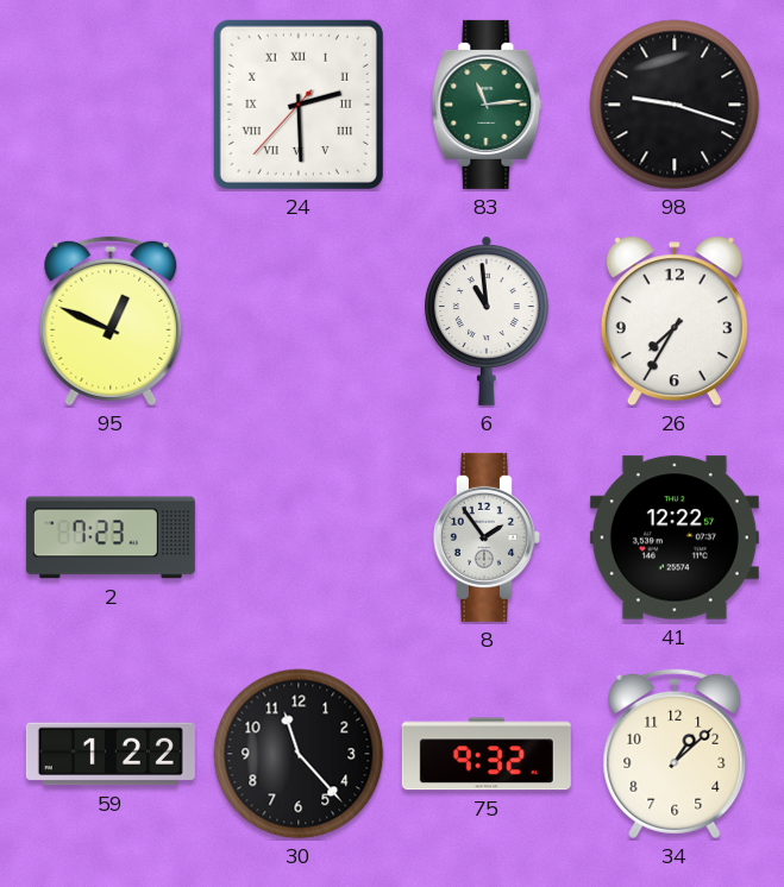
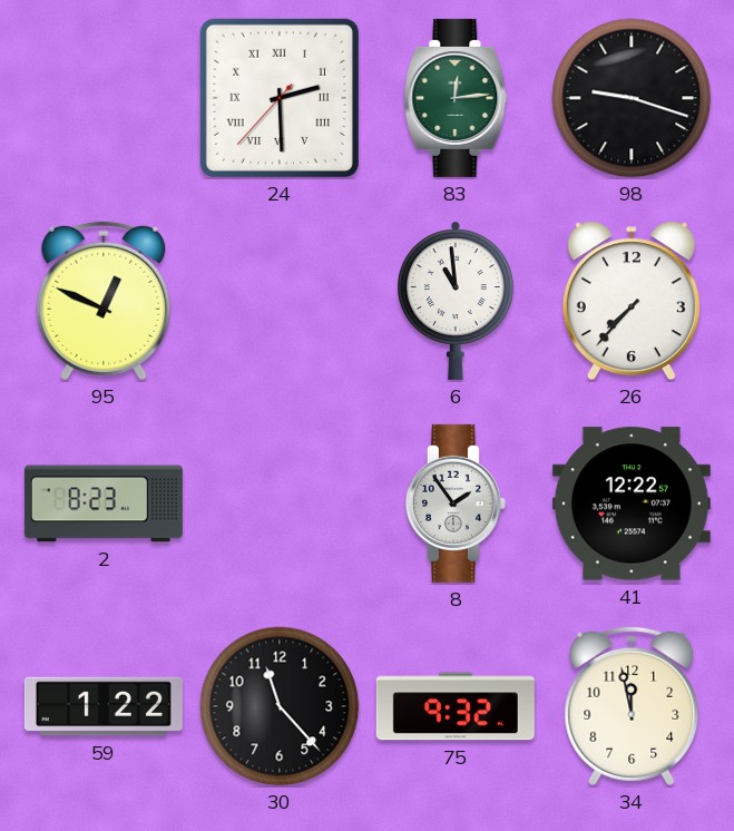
83: 11:14 -> 12:14
26: 7:35 -> 7:37
2: 7:23 -> 8:23
34: 1:08 -> 11:58
